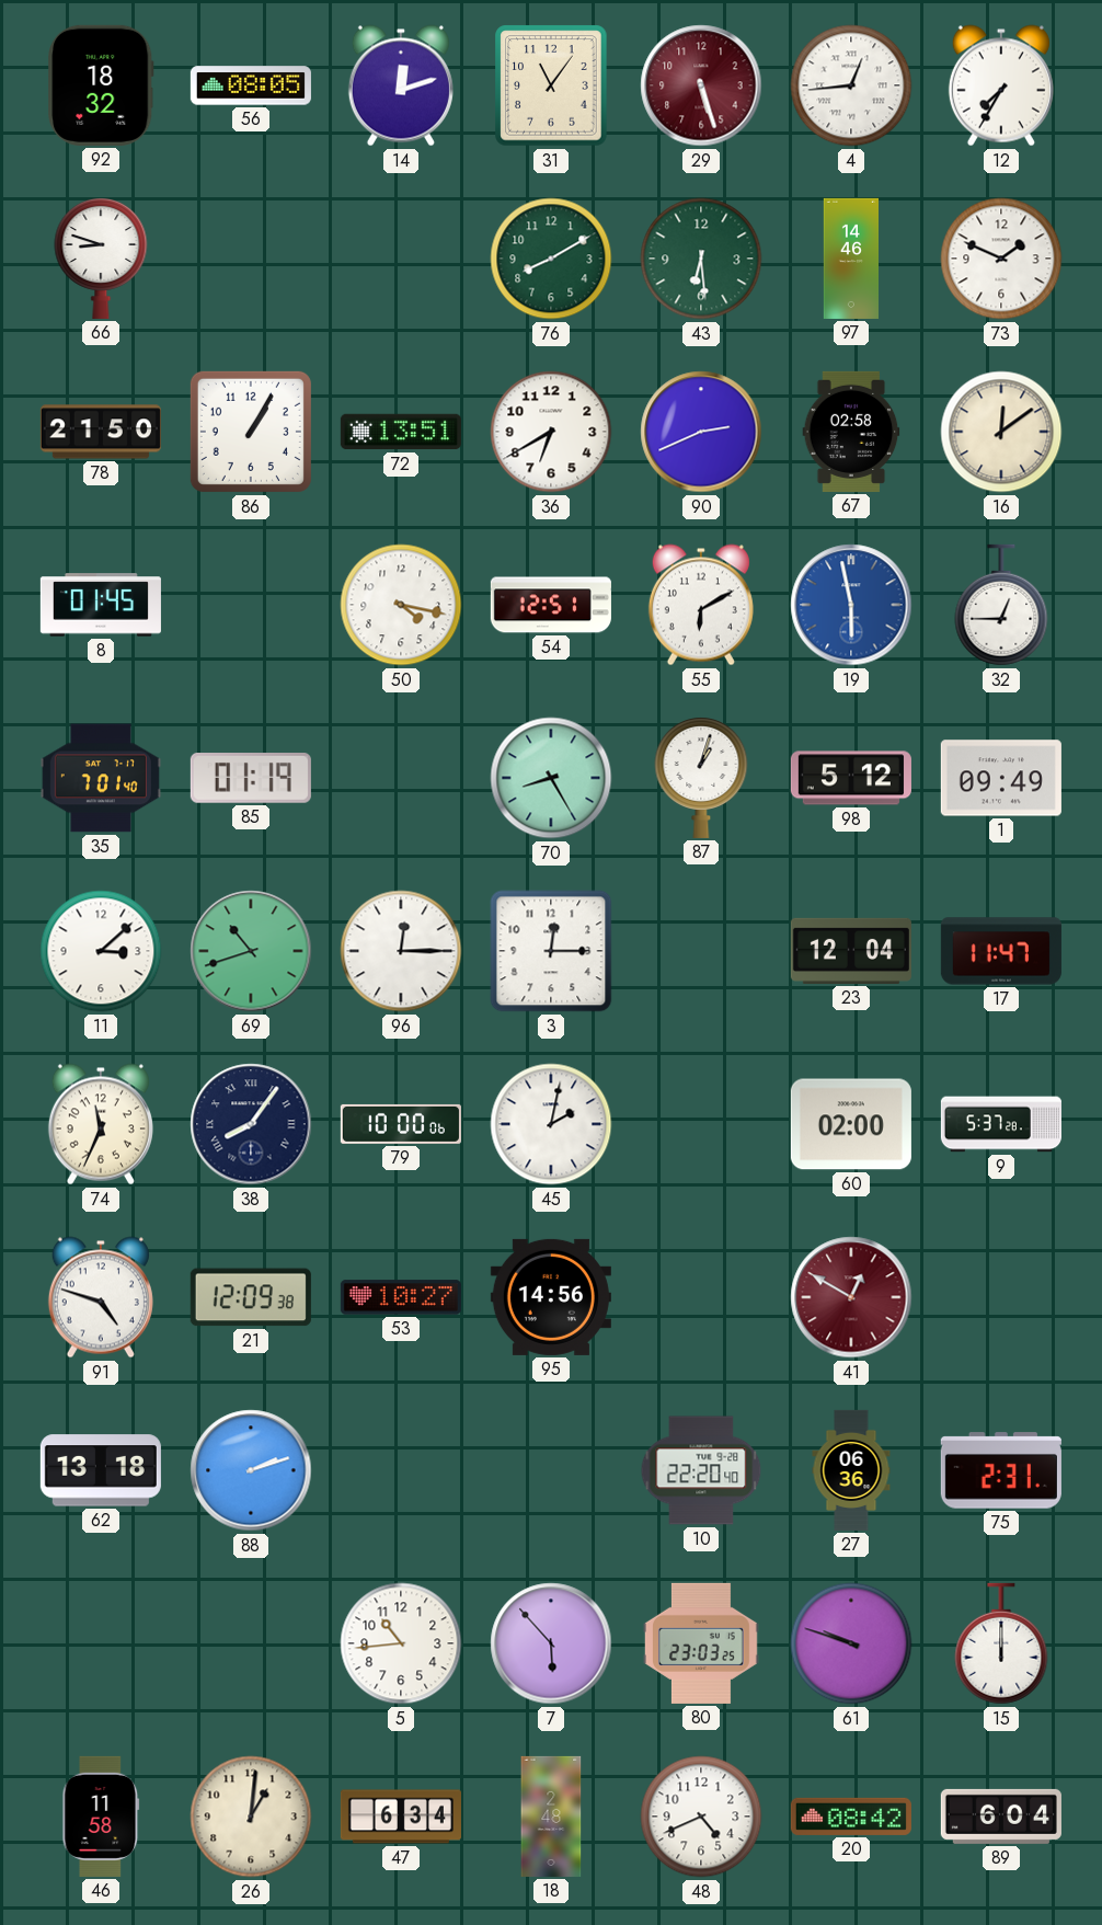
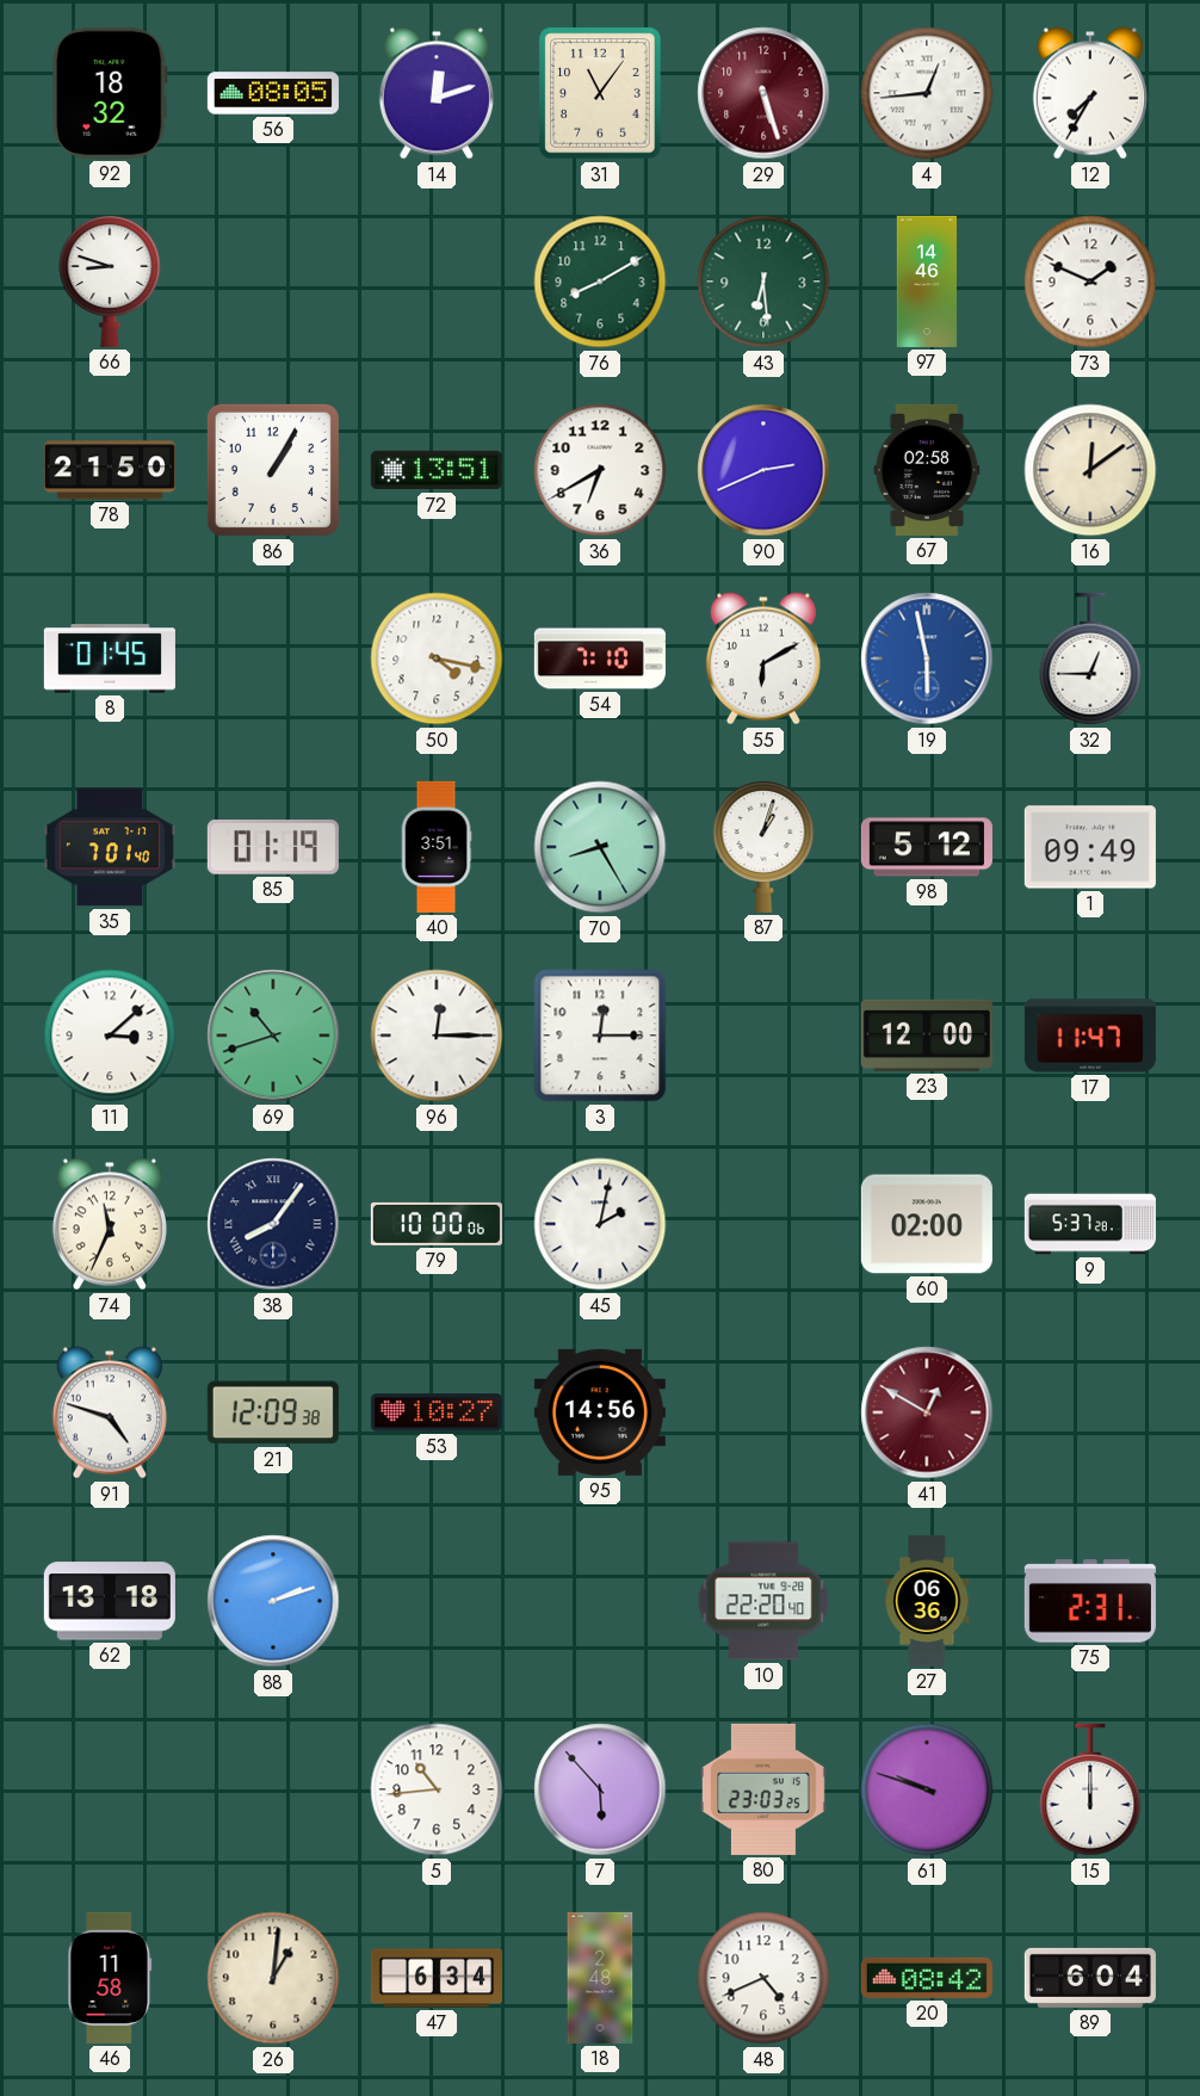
54: 12:51 -> 7:10
40: none -> 3:51
23: 12:04 -> 12:00
